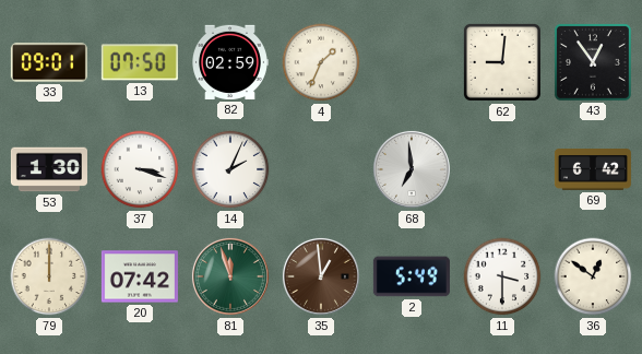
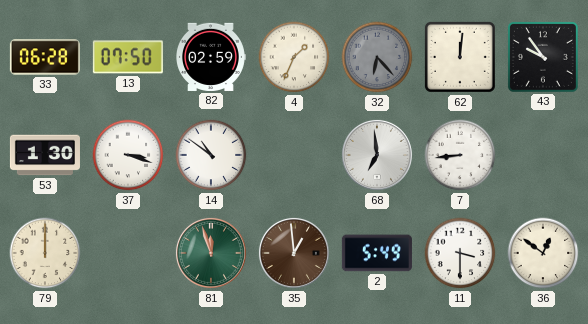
33: 09:01 -> 06:28
32: none -> 6:23
62: 9:01 -> 12:01
43: 12:54 -> 9:54
14: 2:04 -> 10:51
7: none -> 8:44
69: 6:42 -> none
20: 07:42 -> none
